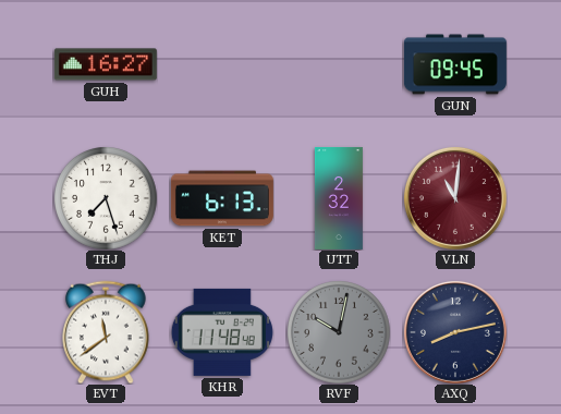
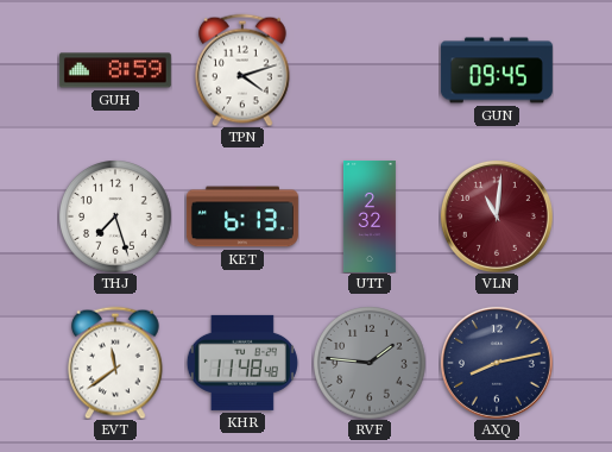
GUH: 16:27 -> 8:59
TPN: none -> 4:12
RVF: 10:02 -> 1:46
